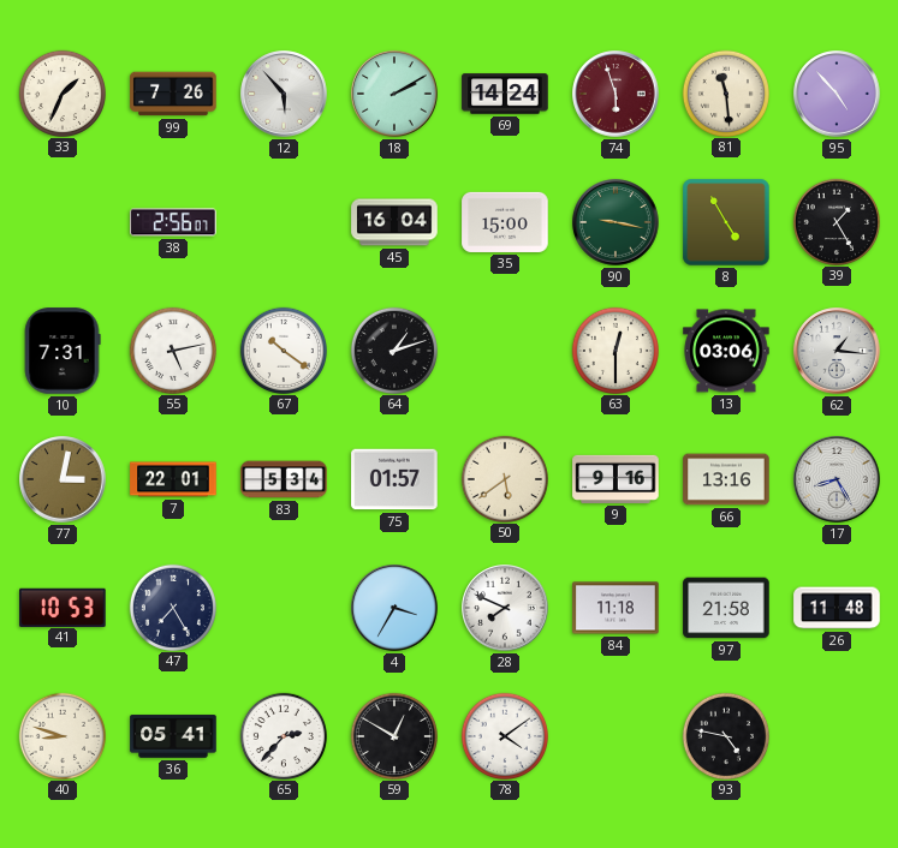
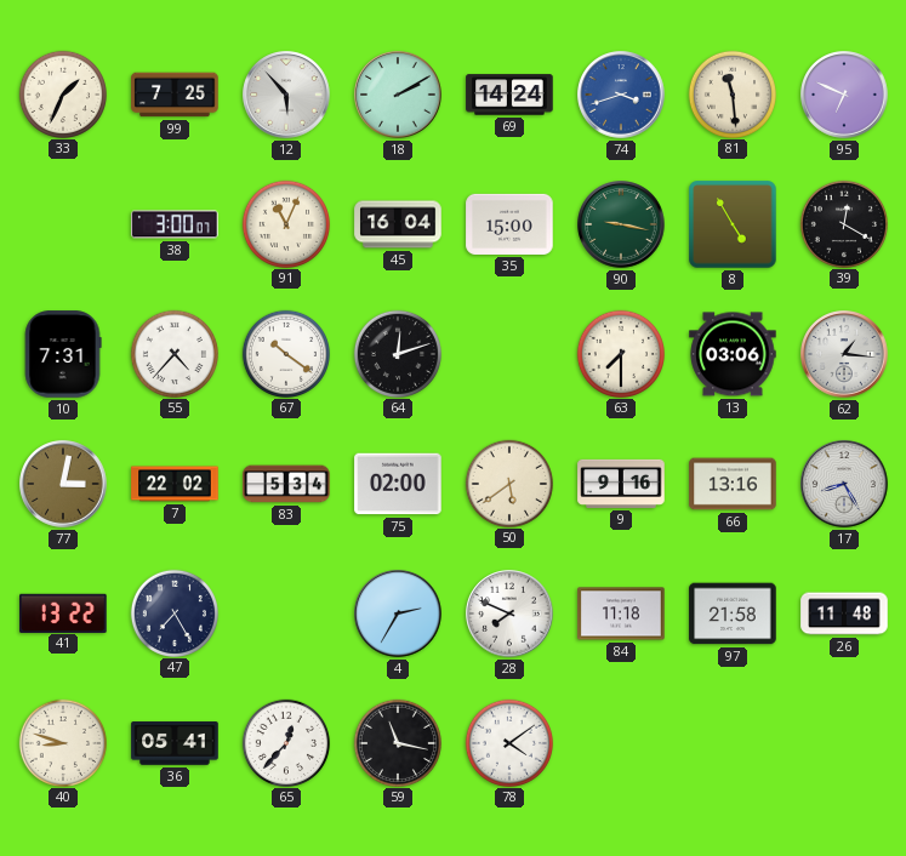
99: 7:26 -> 7:25
74: 5:57 -> 3:42
74 dial: burgundy -> blue
95: 4:53 -> 6:49
38: 2:56 -> 3:00
91: none -> 11:04
39: 1:25 -> 12:20
55: 5:13 -> 4:37
64: 1:12 -> 12:12
63: 12:30 -> 7:30
7: 22:01 -> 22:02
75: 01:57 -> 02:00
41: 10:53 -> 13:22
4: 3:35 -> 2:35
65: 2:37 -> 12:37
59: 12:50 -> 11:17
93: 4:47 -> none
